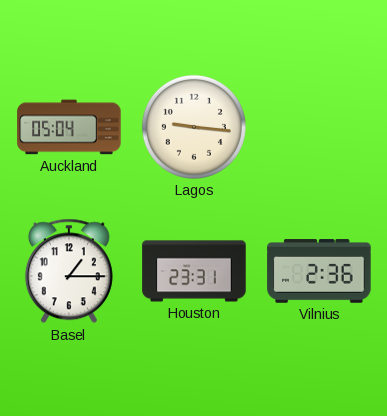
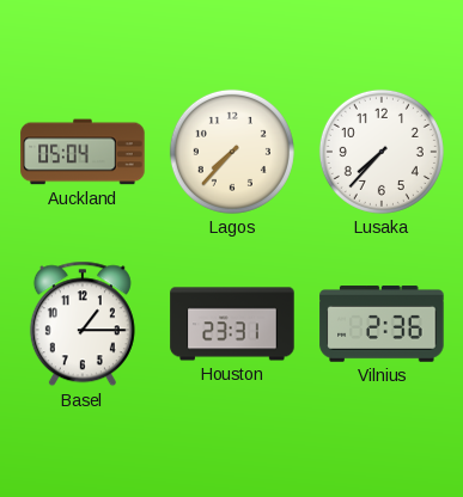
Lagos: 9:16 -> 7:37
Lusaka: none -> 7:37
